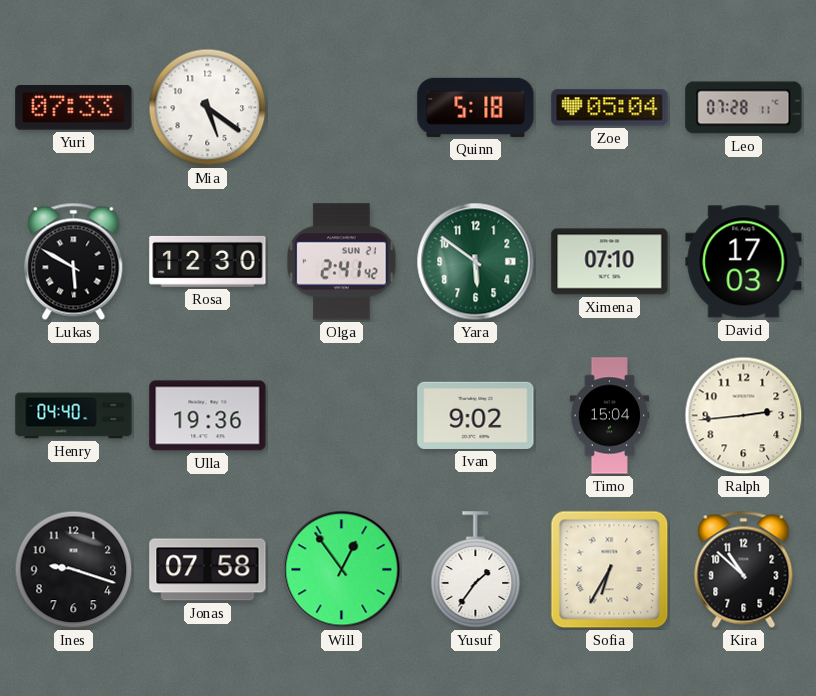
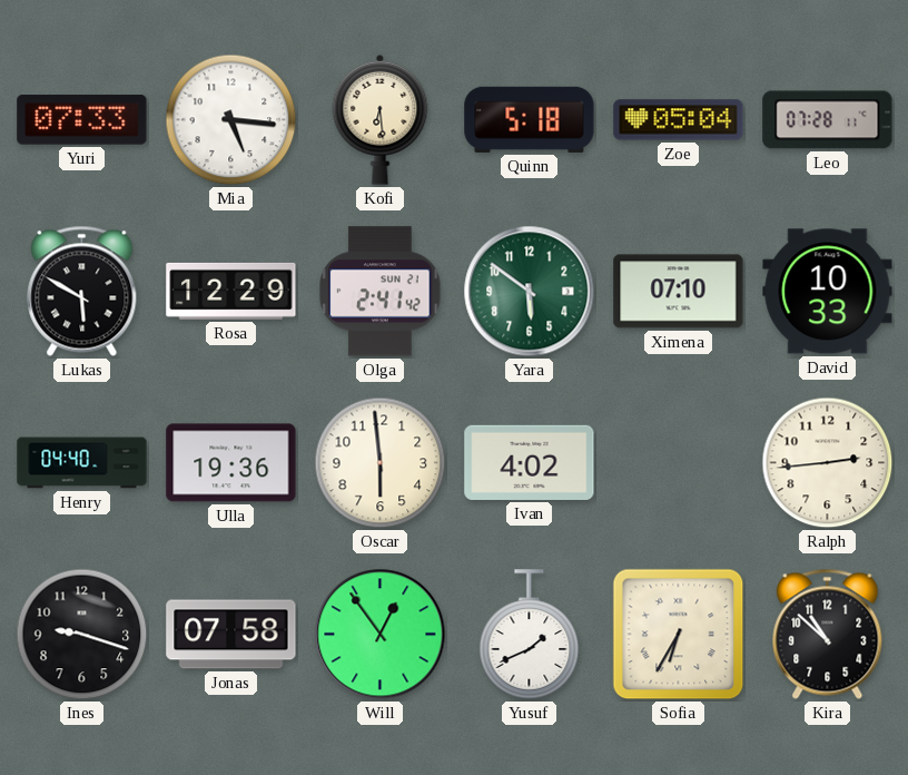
Mia: 5:21 -> 5:16
Kofi: none -> 6:29
Rosa: 12:30 -> 12:29
David: 17:03 -> 10:33
Oscar: none -> 5:59
Ivan: 9:02 -> 4:02
Timo: 15:04 -> none
Yusuf: 1:36 -> 1:41
